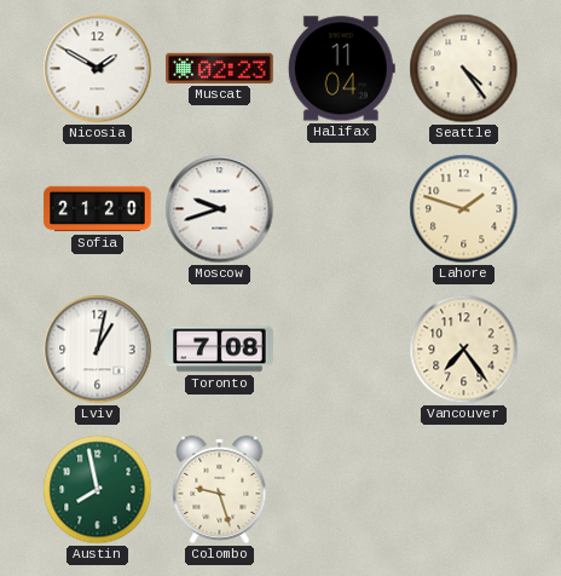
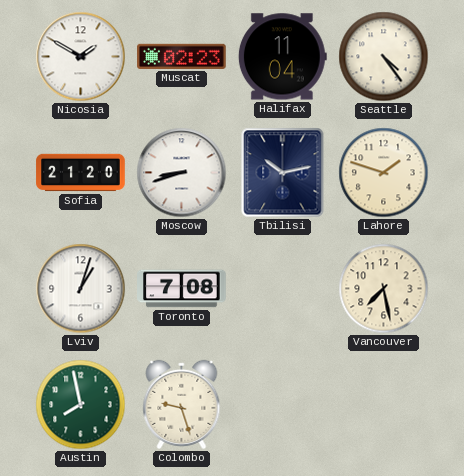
Moscow: 9:42 -> 8:42
Tbilisi: none -> 10:13
Lviv: 1:02 -> 1:03
Vancouver: 7:24 -> 7:28
